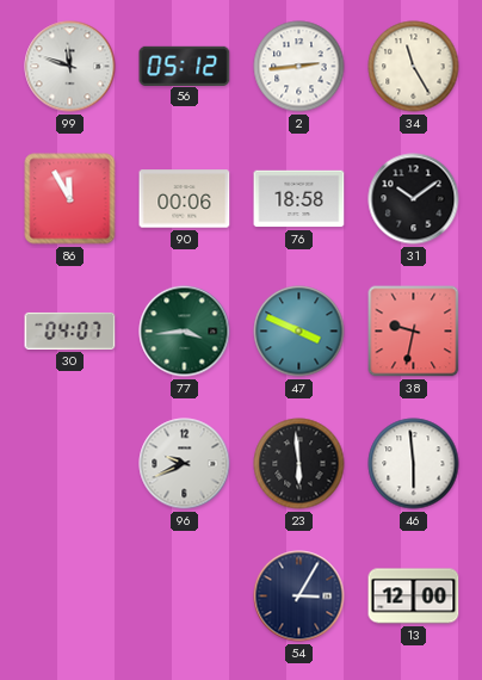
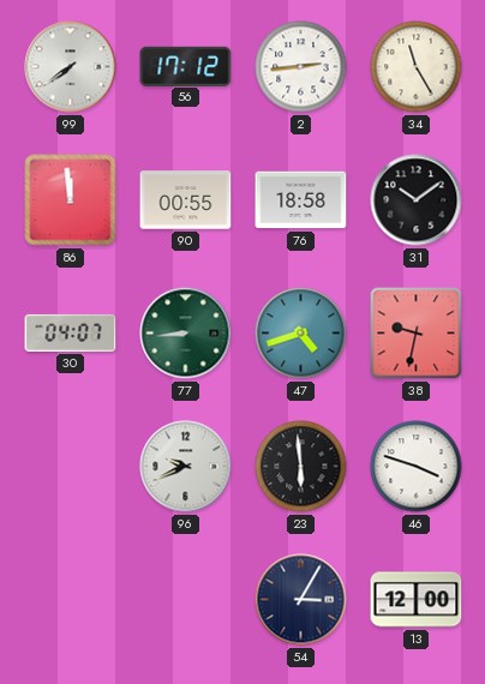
99: 11:48 -> 7:39
56: 05:12 -> 17:12
86: 11:55 -> 11:59
90: 00:06 -> 00:55
77: 3:44 -> 8:44
47: 3:49 -> 4:42
46: 5:59 -> 3:48
